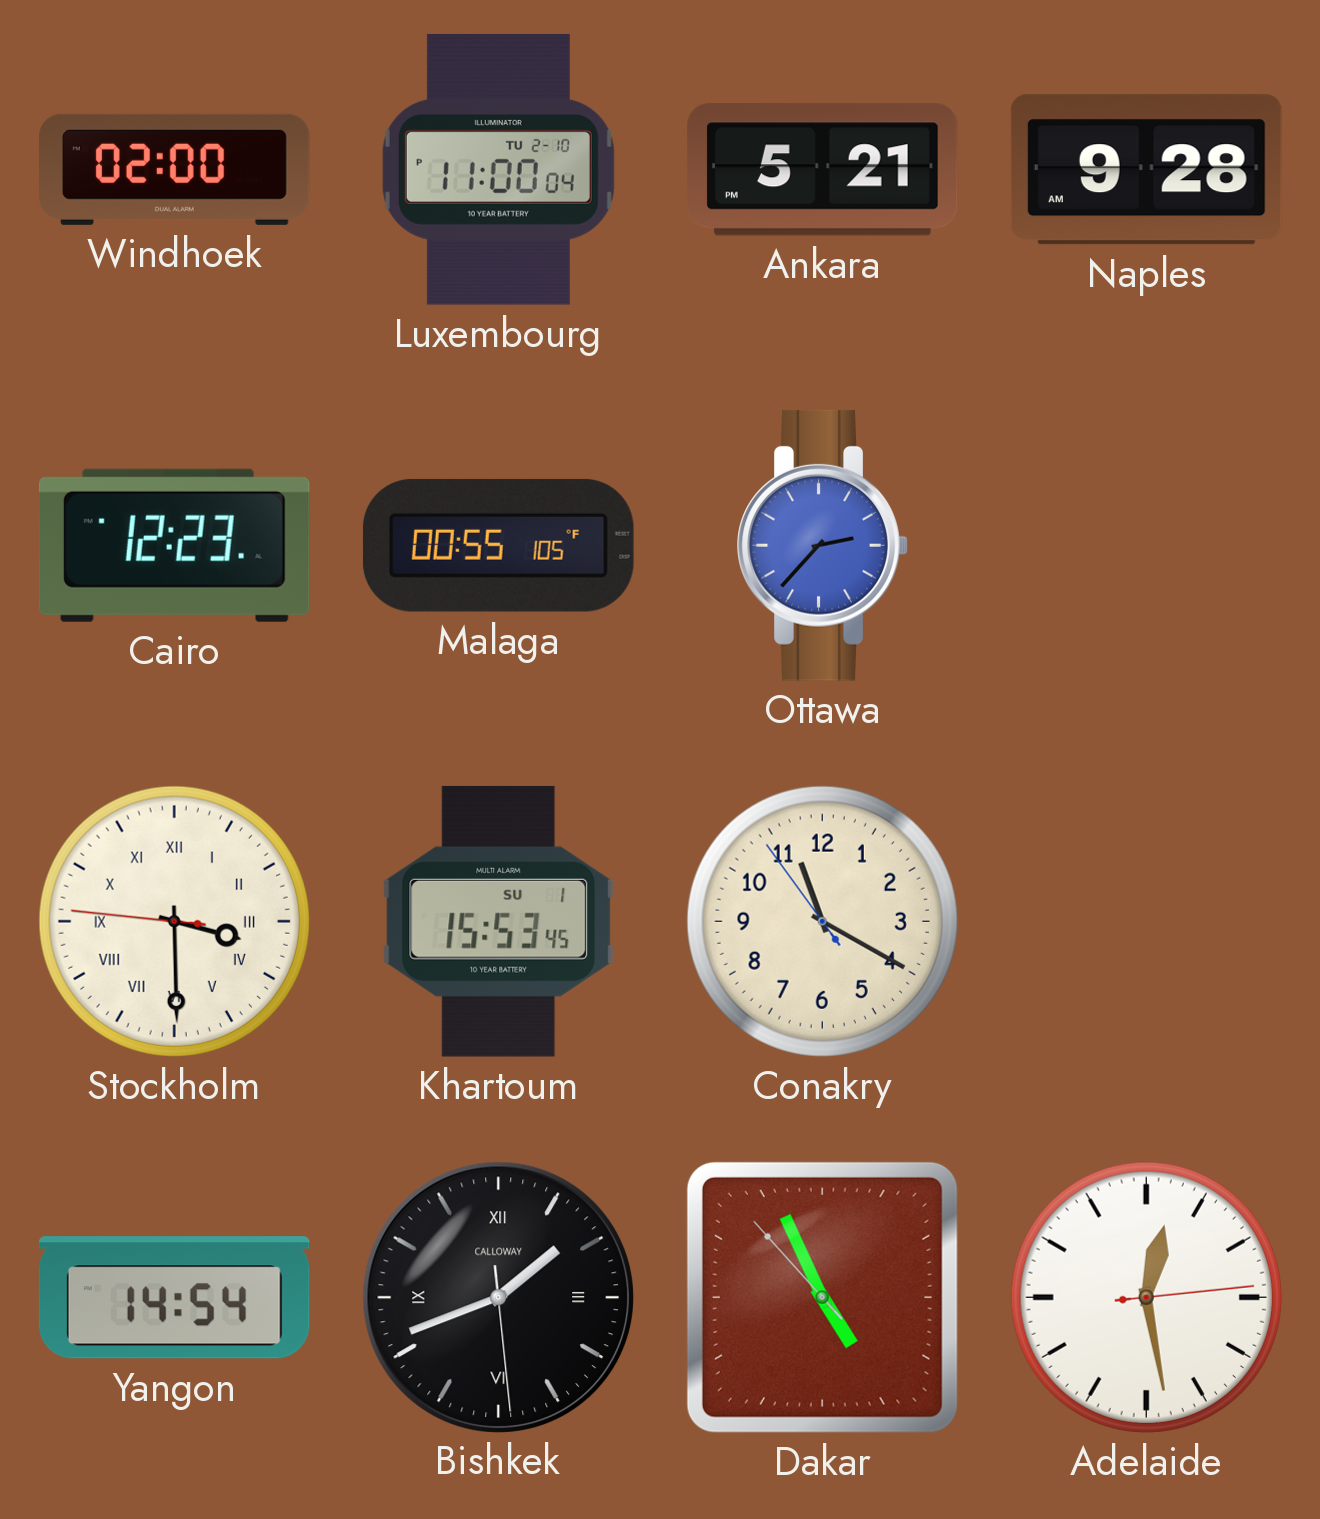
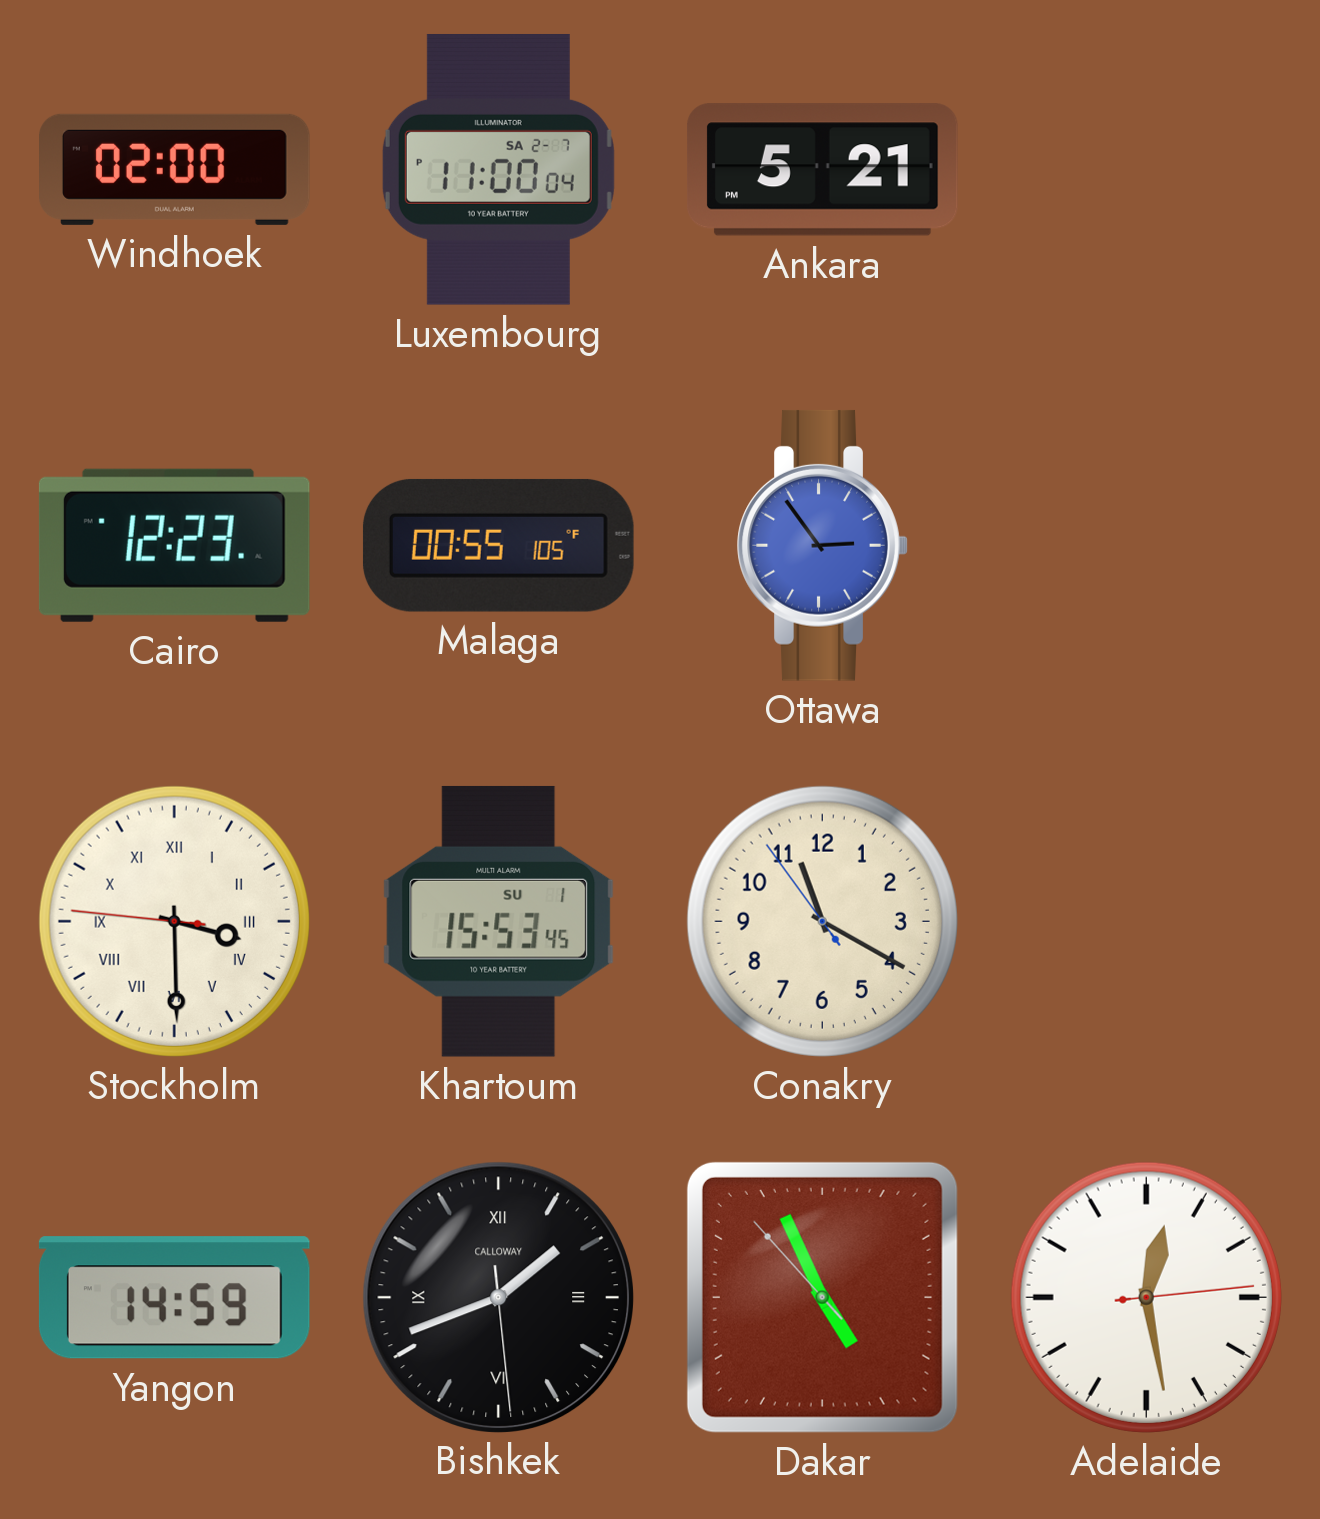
Luxembourg date: TU 2-10 -> SA 2-7
Naples: 9:28 -> none
Ottawa: 2:37 -> 2:54
Yangon: 14:54 -> 14:59
